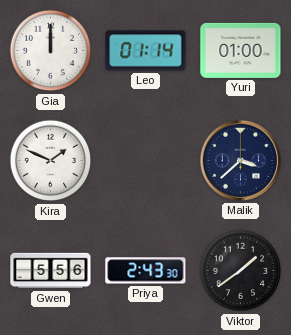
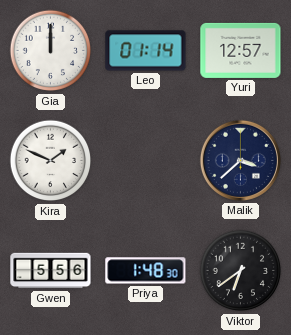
Yuri: 01:00 -> 12:57
Priya: 2:43 -> 1:48
Viktor: 1:39 -> 6:39
